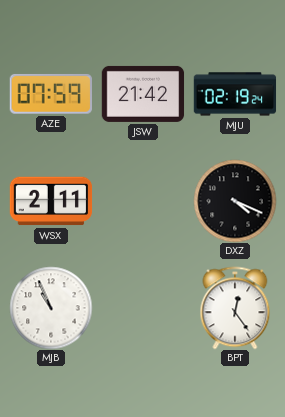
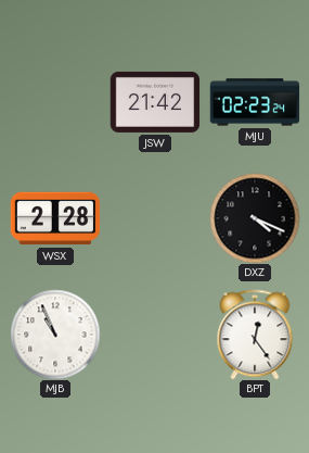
AZE: 07:59 -> none
MJU: 02:19 -> 02:23
WSX: 2:11 -> 2:28
